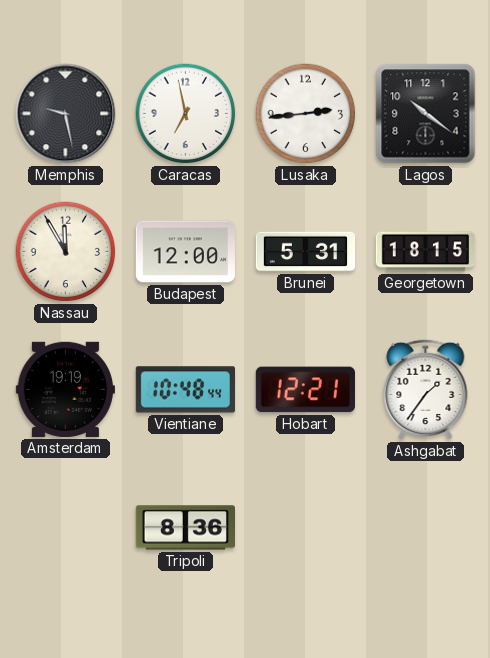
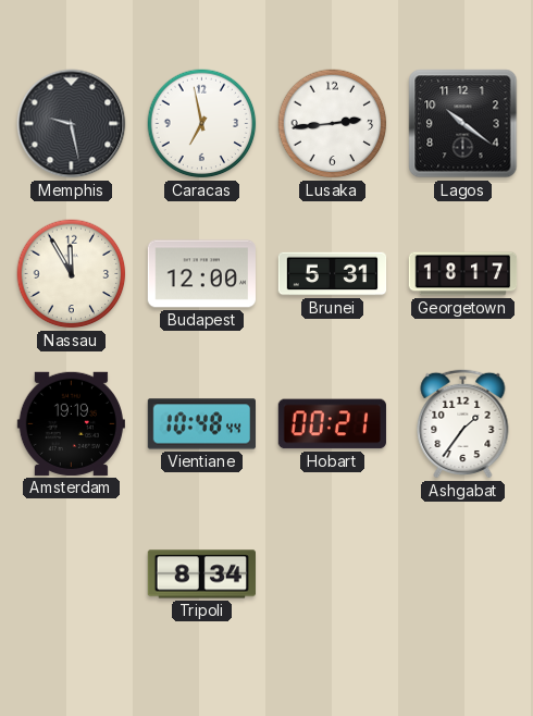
Georgetown: 18:15 -> 18:17
Hobart: 12:21 -> 00:21
Tripoli: 8:36 -> 8:34
